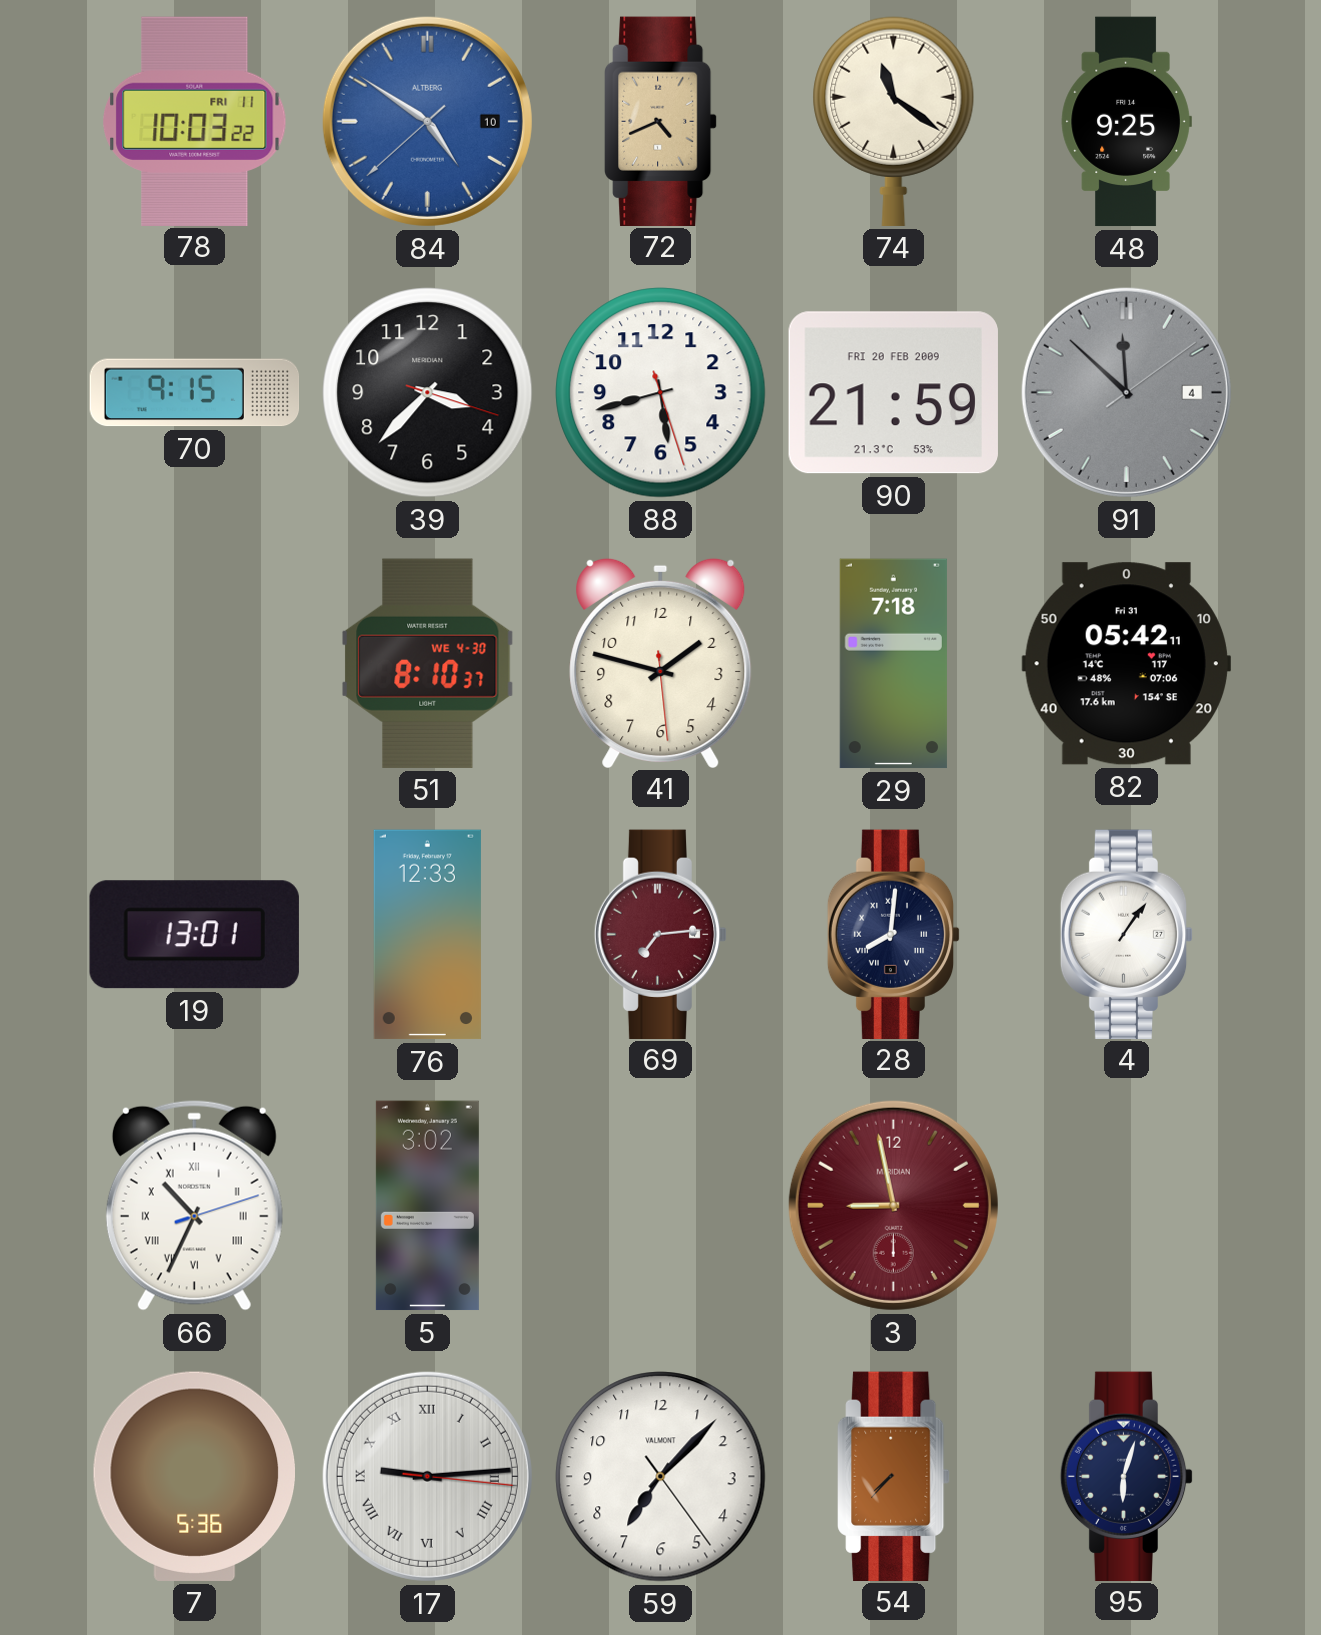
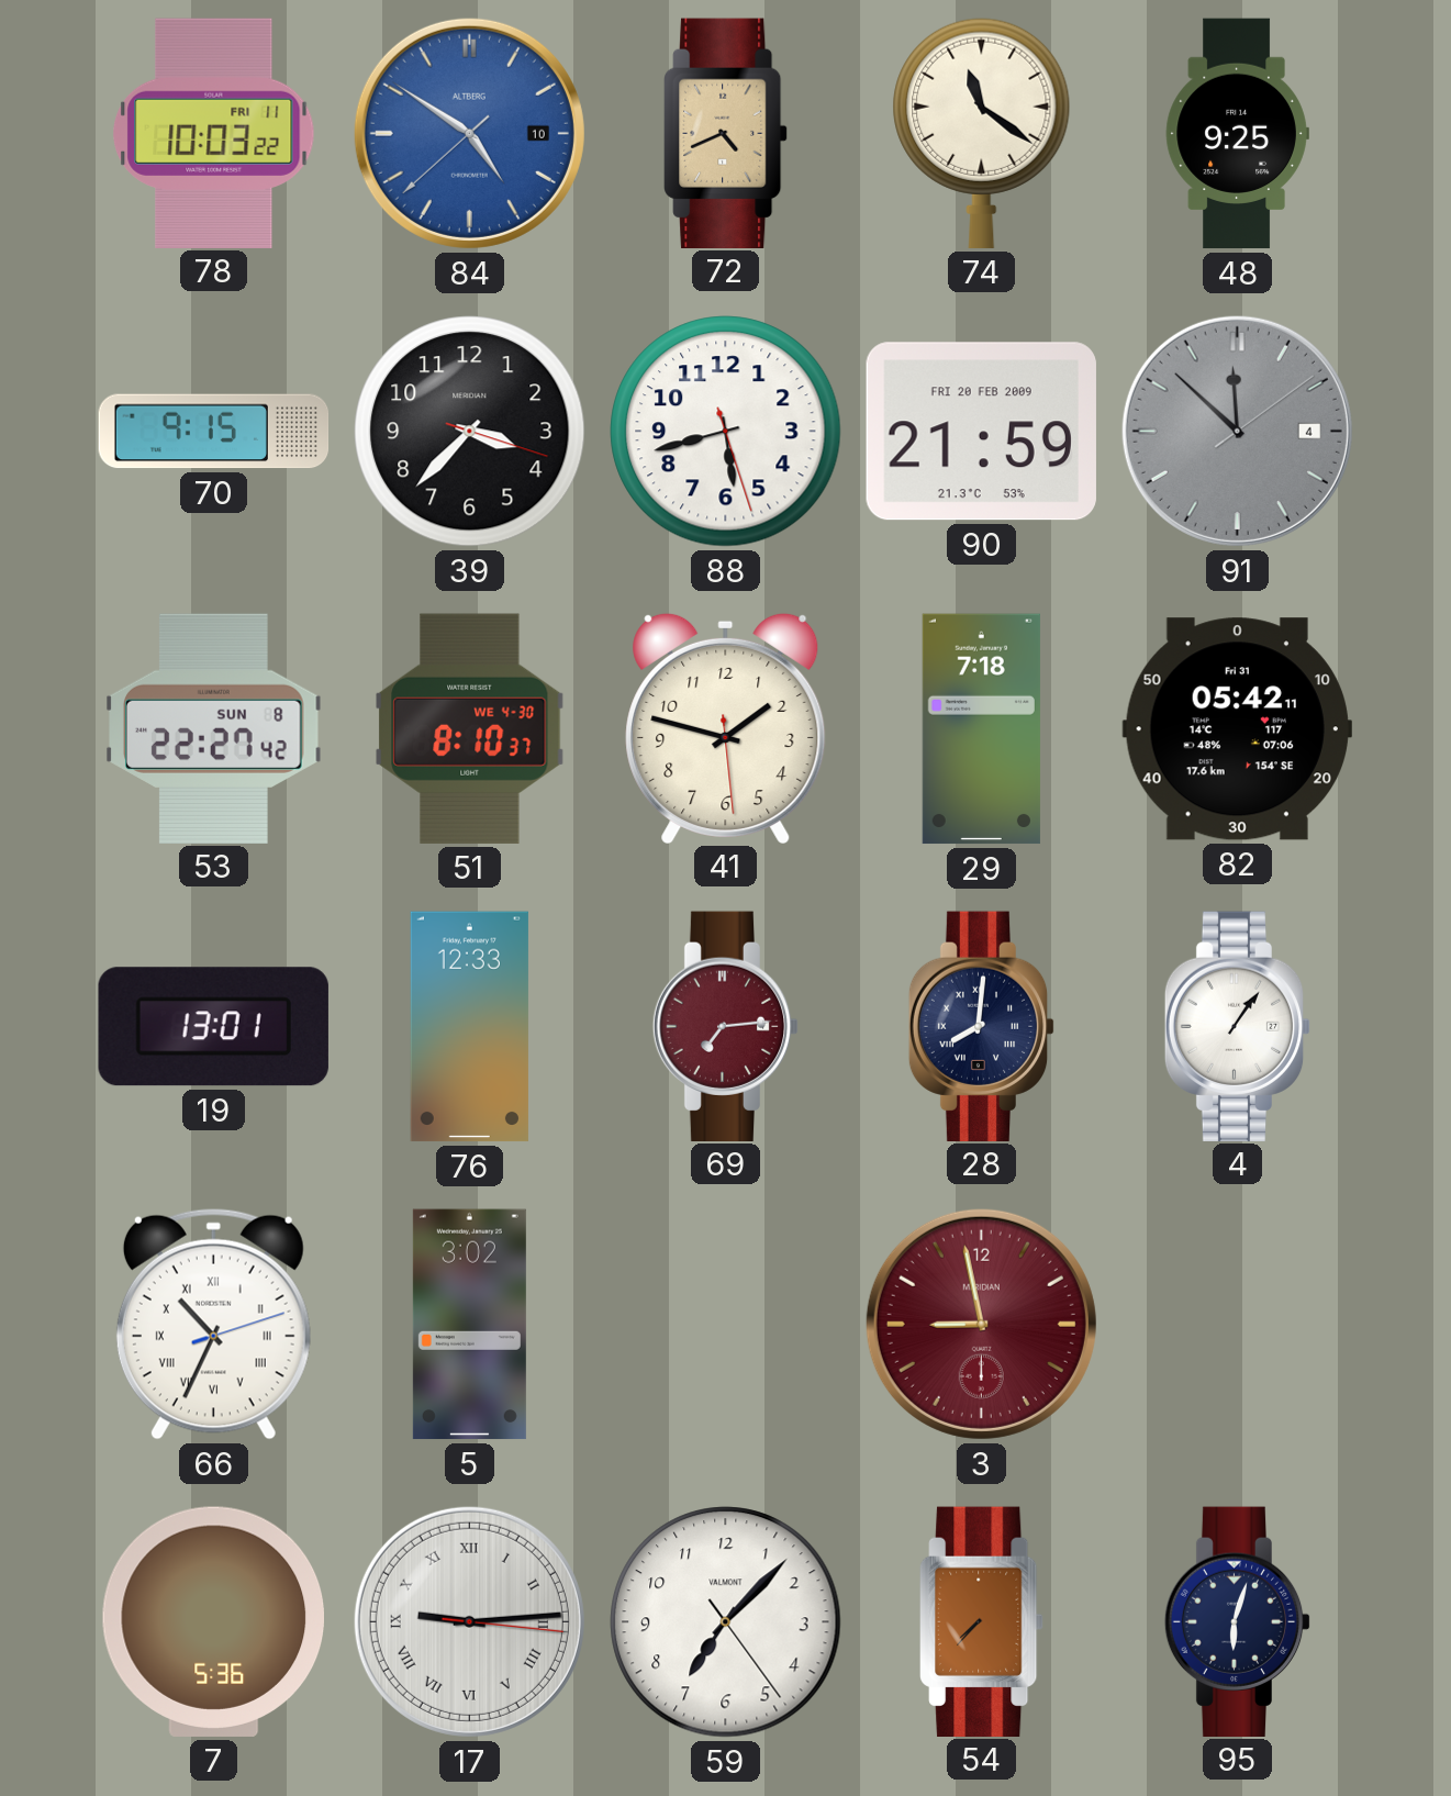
53: none -> 22:27
